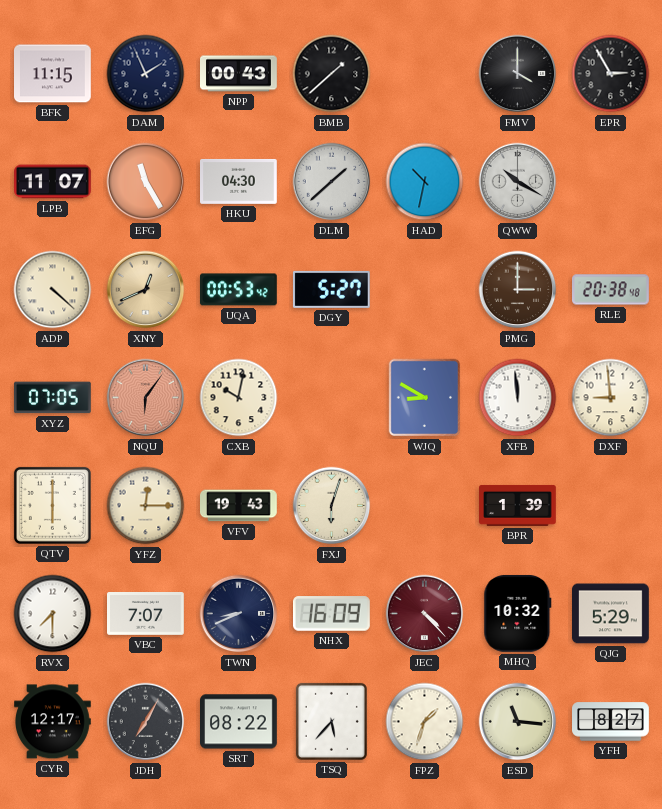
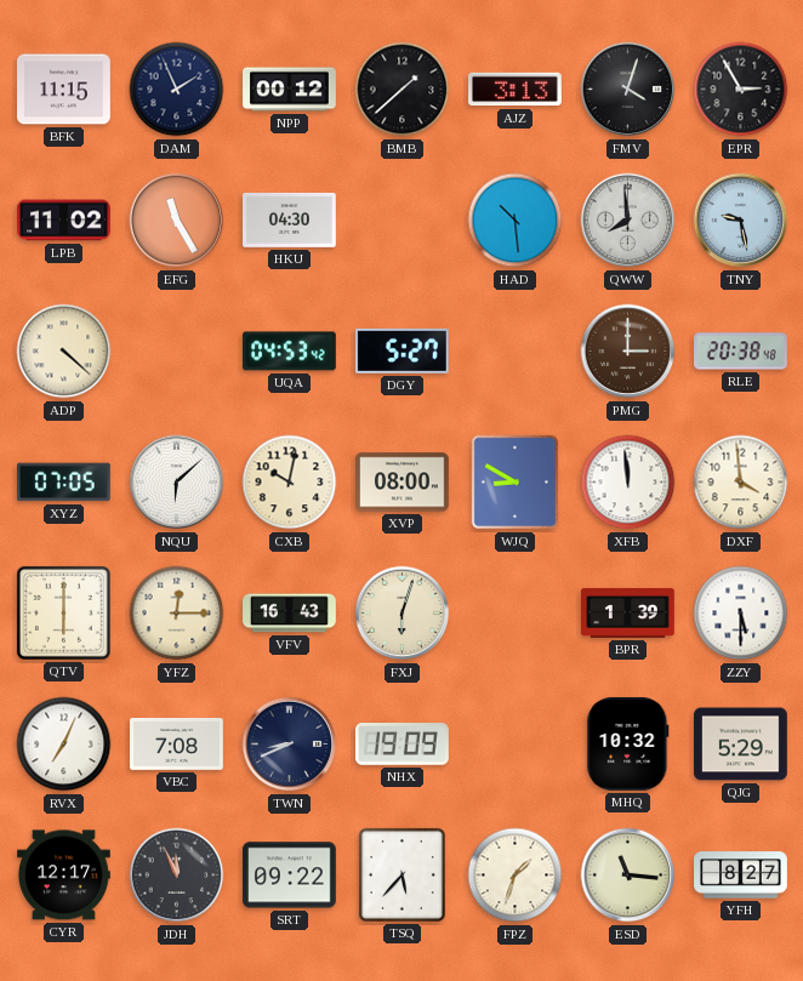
NPP: 00:43 -> 00:12
AJZ: none -> 3:13
FMV: 4:00 -> 4:03
LPB: 11:07 -> 11:02
DLM: 1:38 -> none
HAD: 10:32 -> 10:29
QWW: 10:20 -> 7:59
TNY: none -> 9:28
XNY: 12:41 -> none
UQA: 00:53 -> 04:53
NQU: 6:06 -> 6:08
NQU dial: salmon -> white
XVP: none -> 08:00
DXF: 8:59 -> 3:59
VFV: 19:43 -> 16:43
ZZY: none -> 5:30
RVX: 7:30 -> 7:04
VBC: 7:07 -> 7:08
NHX: 16:09 -> 19:09
JEC: 4:23 -> none
JDH: 7:05 -> 11:56
SRT: 08:22 -> 09:22
